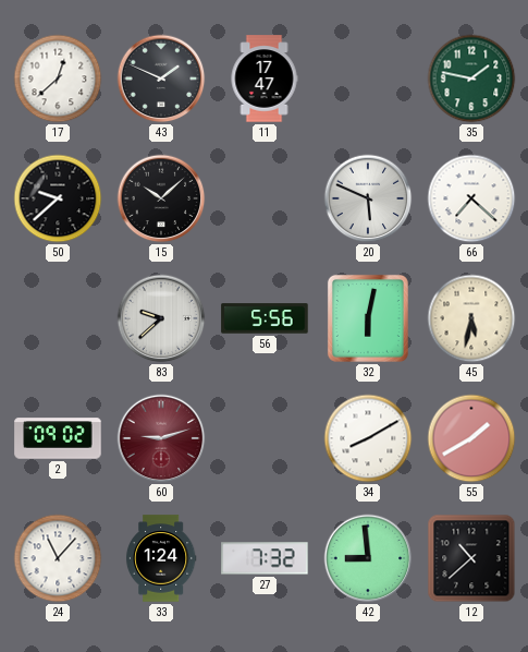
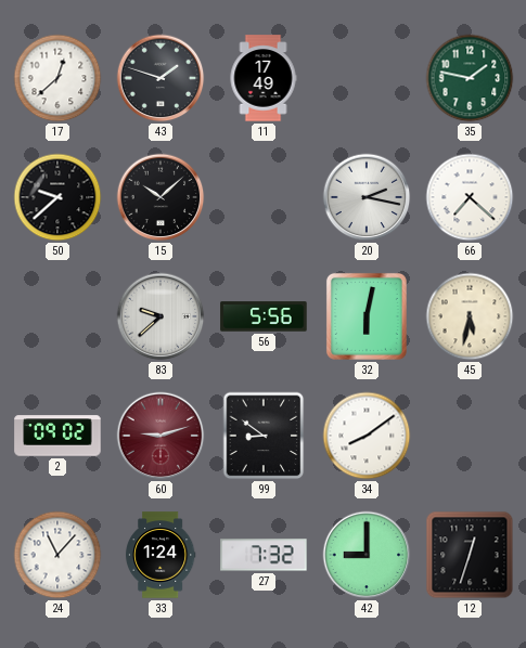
43: 1:49 -> 1:48
11: 17:47 -> 17:49
20: 5:49 -> 2:17
99: none -> 8:51
34: 8:10 -> 8:09
55: 1:40 -> none
42: 8:59 -> 9:00
12: 10:38 -> 12:33
